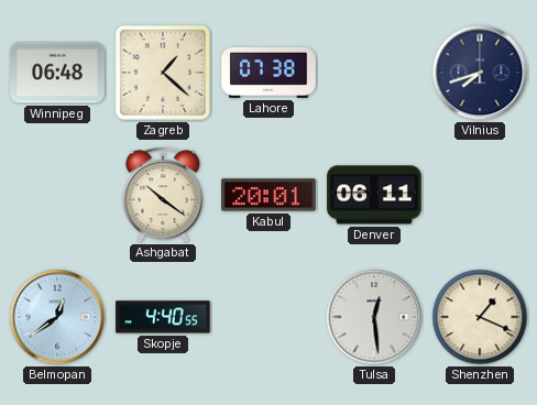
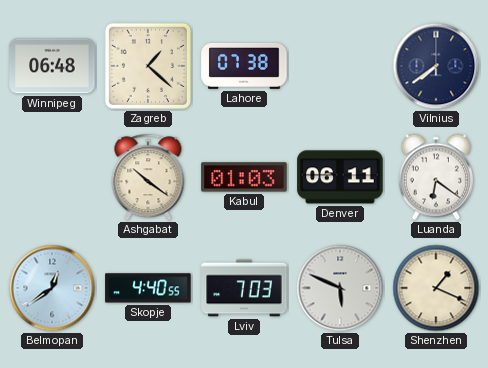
Vilnius: 7:42 -> 7:39
Kabul: 20:01 -> 01:03
Luanda: none -> 6:21
Lviv: none -> 7:03
Tulsa: 12:29 -> 5:49
